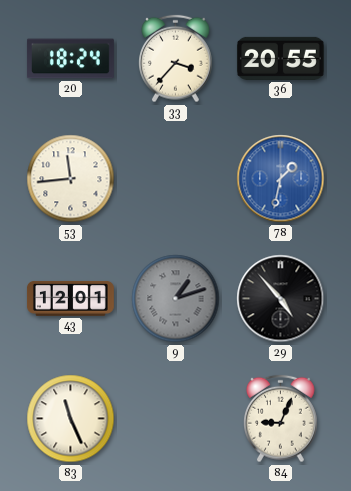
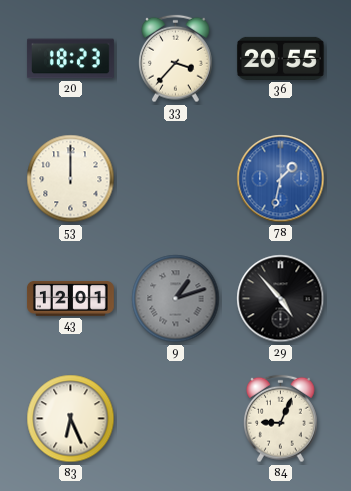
20: 18:24 -> 18:23
53: 11:44 -> 12:00
83: 11:26 -> 6:26
